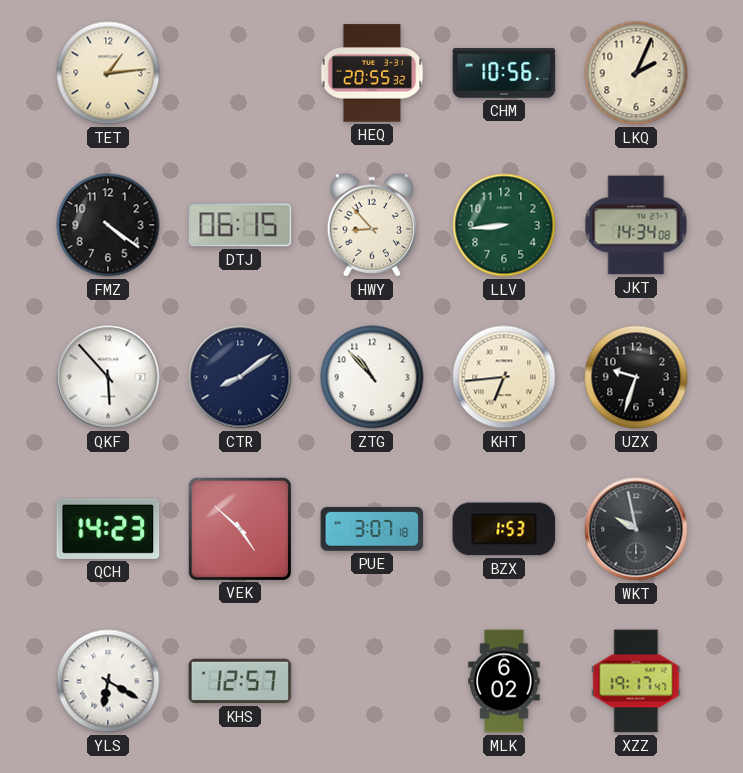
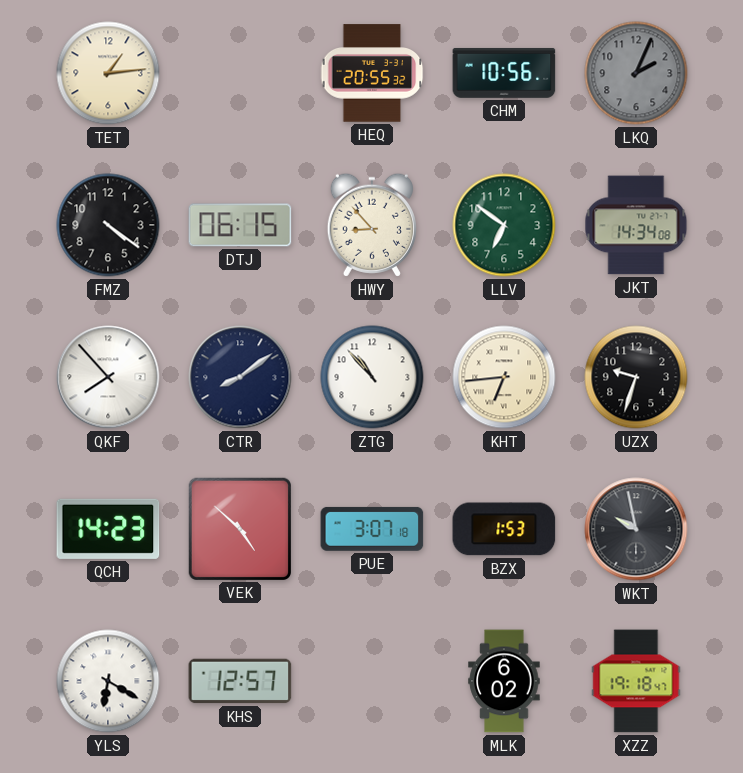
LKQ dial: cream -> grey
LLV: 8:44 -> 6:51
QKF: 5:53 -> 7:53
XZZ: 19:17 -> 19:18
